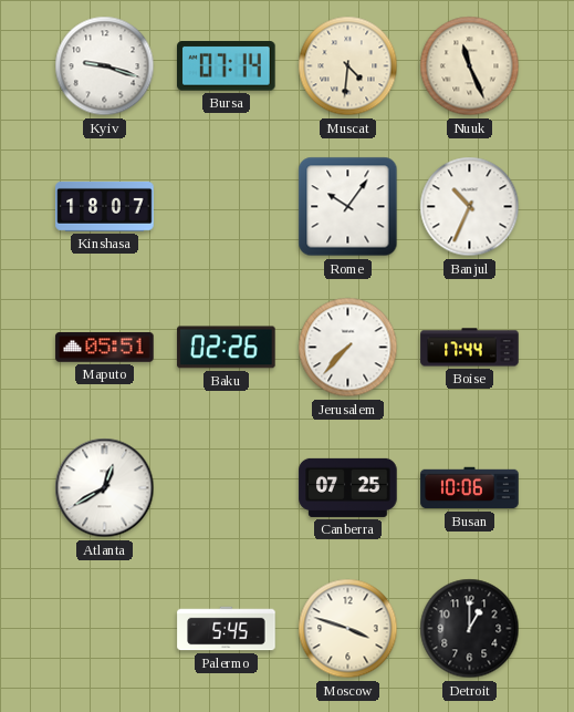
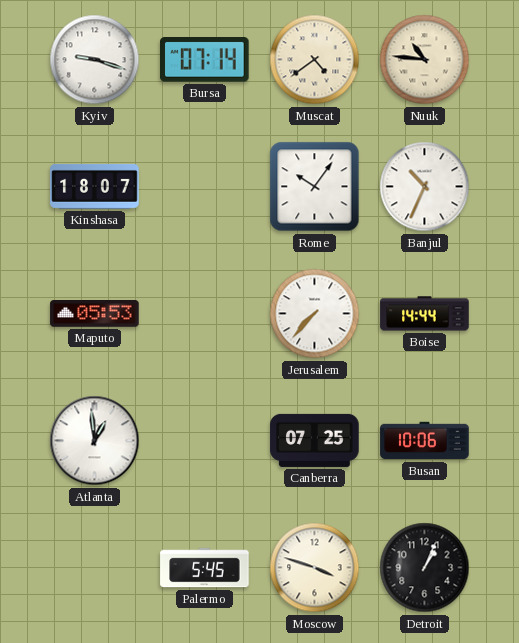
Muscat: 4:31 -> 4:39
Nuuk: 11:26 -> 10:46
Maputo: 05:51 -> 05:53
Baku: 02:26 -> none
Boise: 17:44 -> 14:44
Atlanta: 12:40 -> 12:59
Detroit: 1:00 -> 1:04
